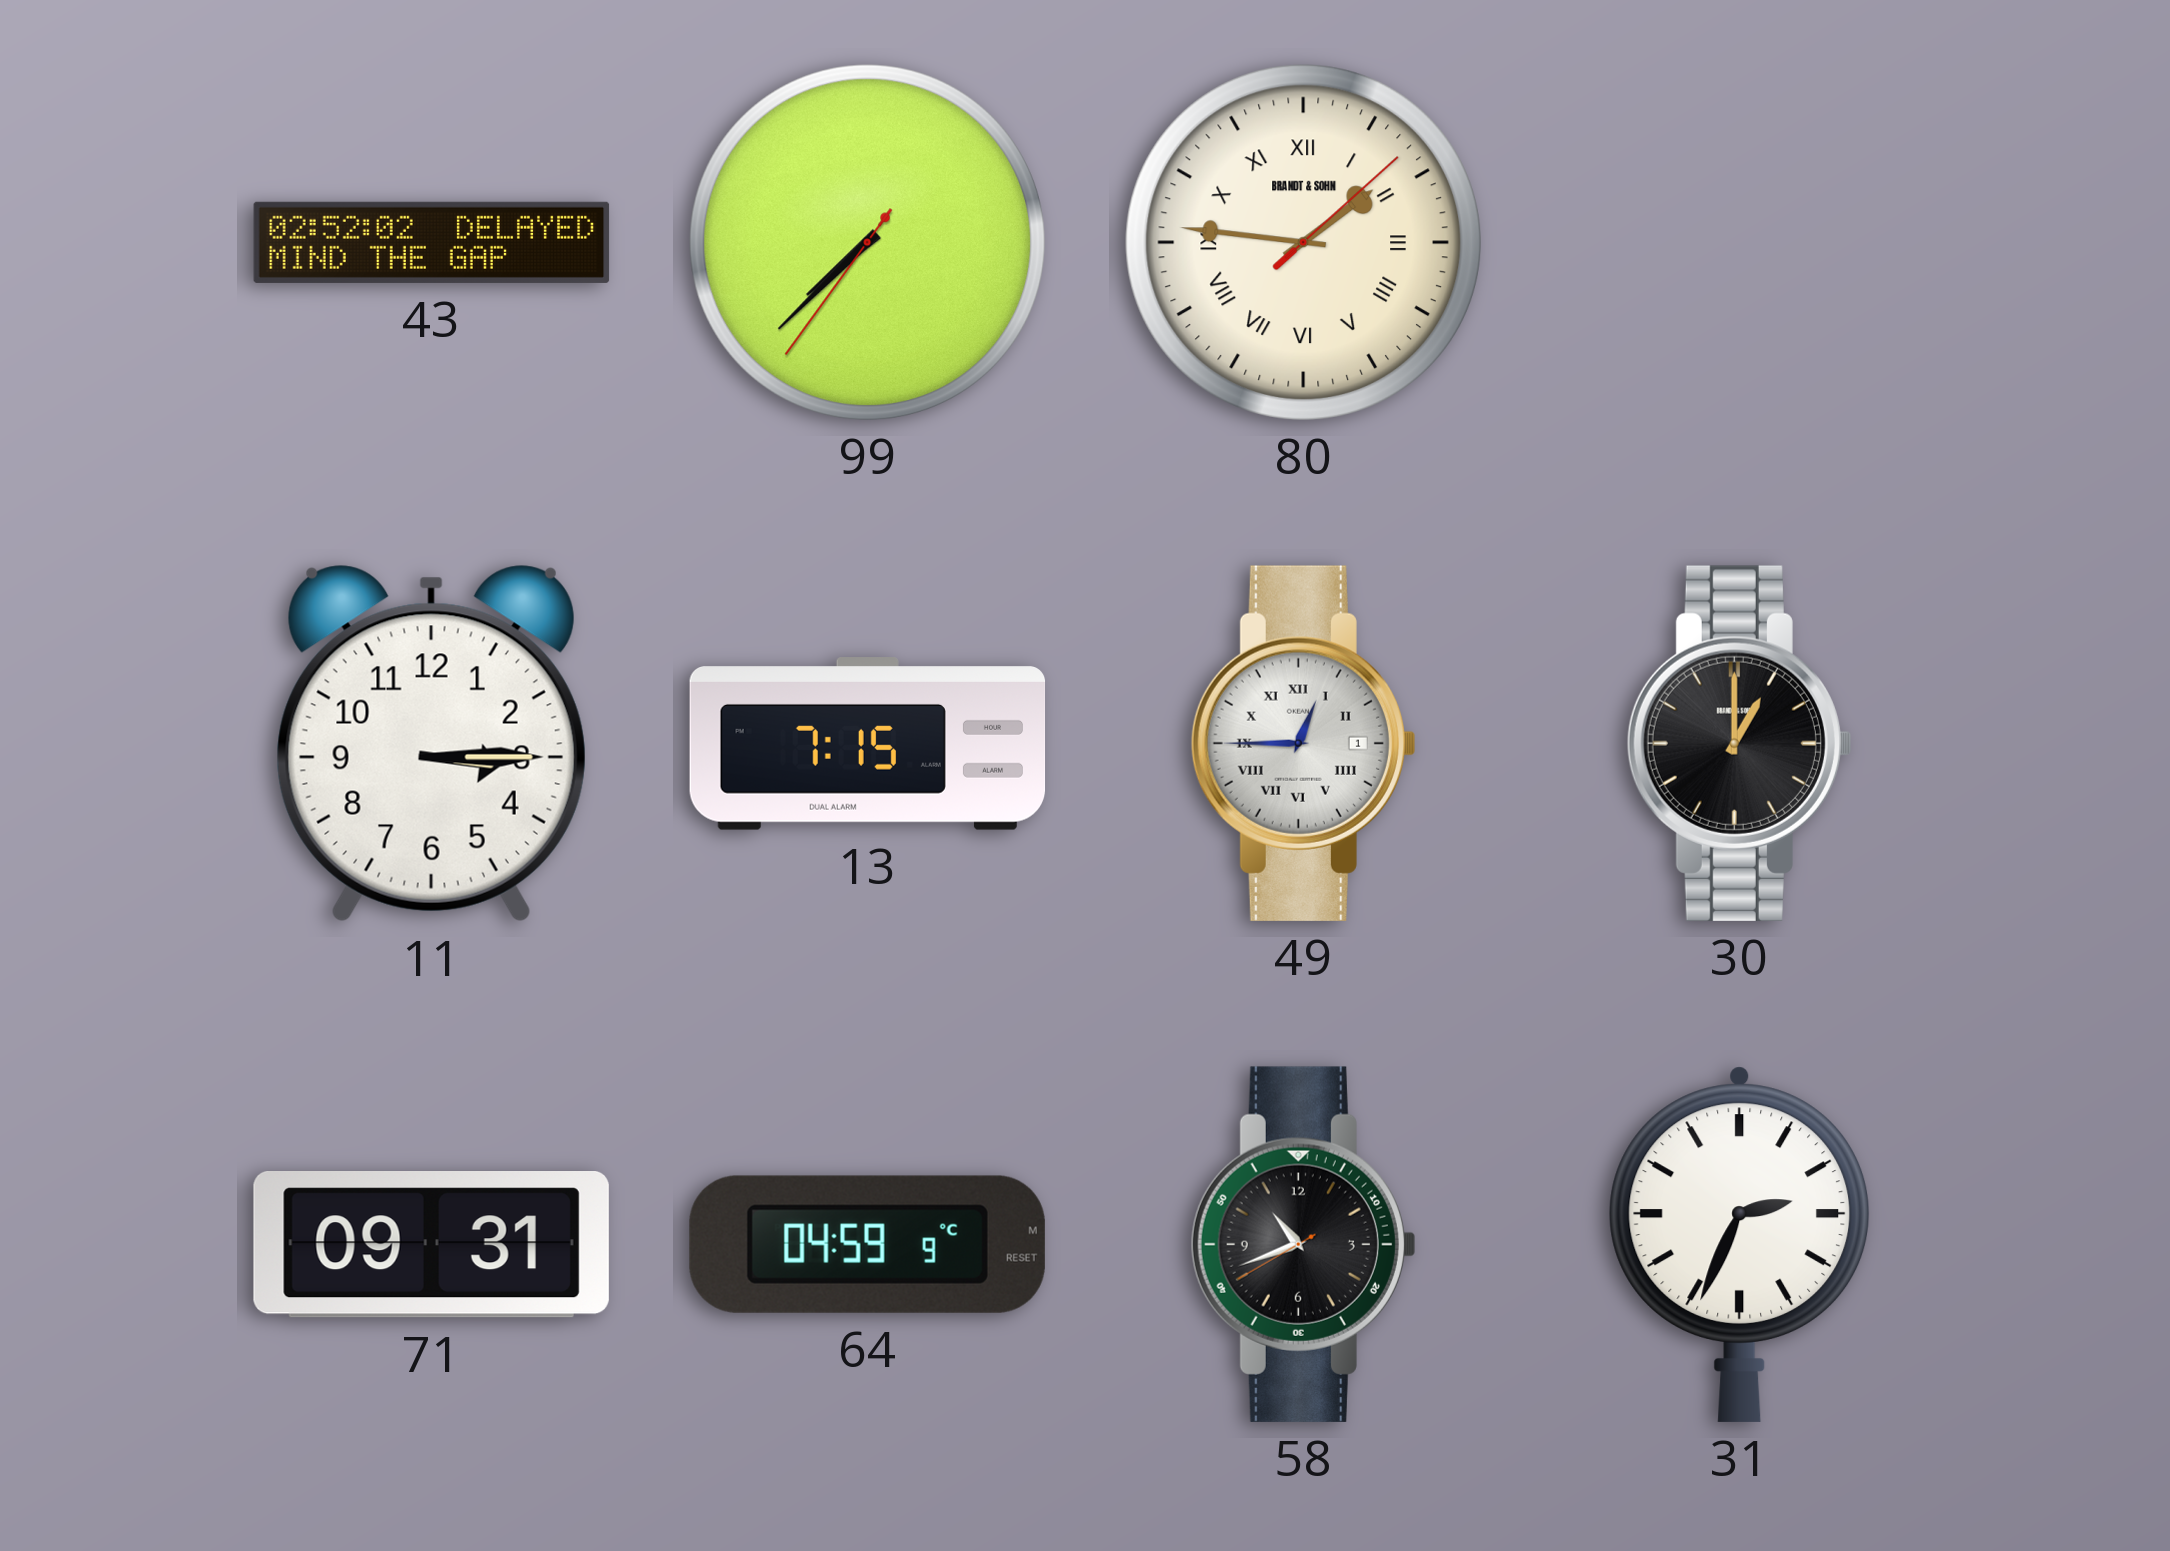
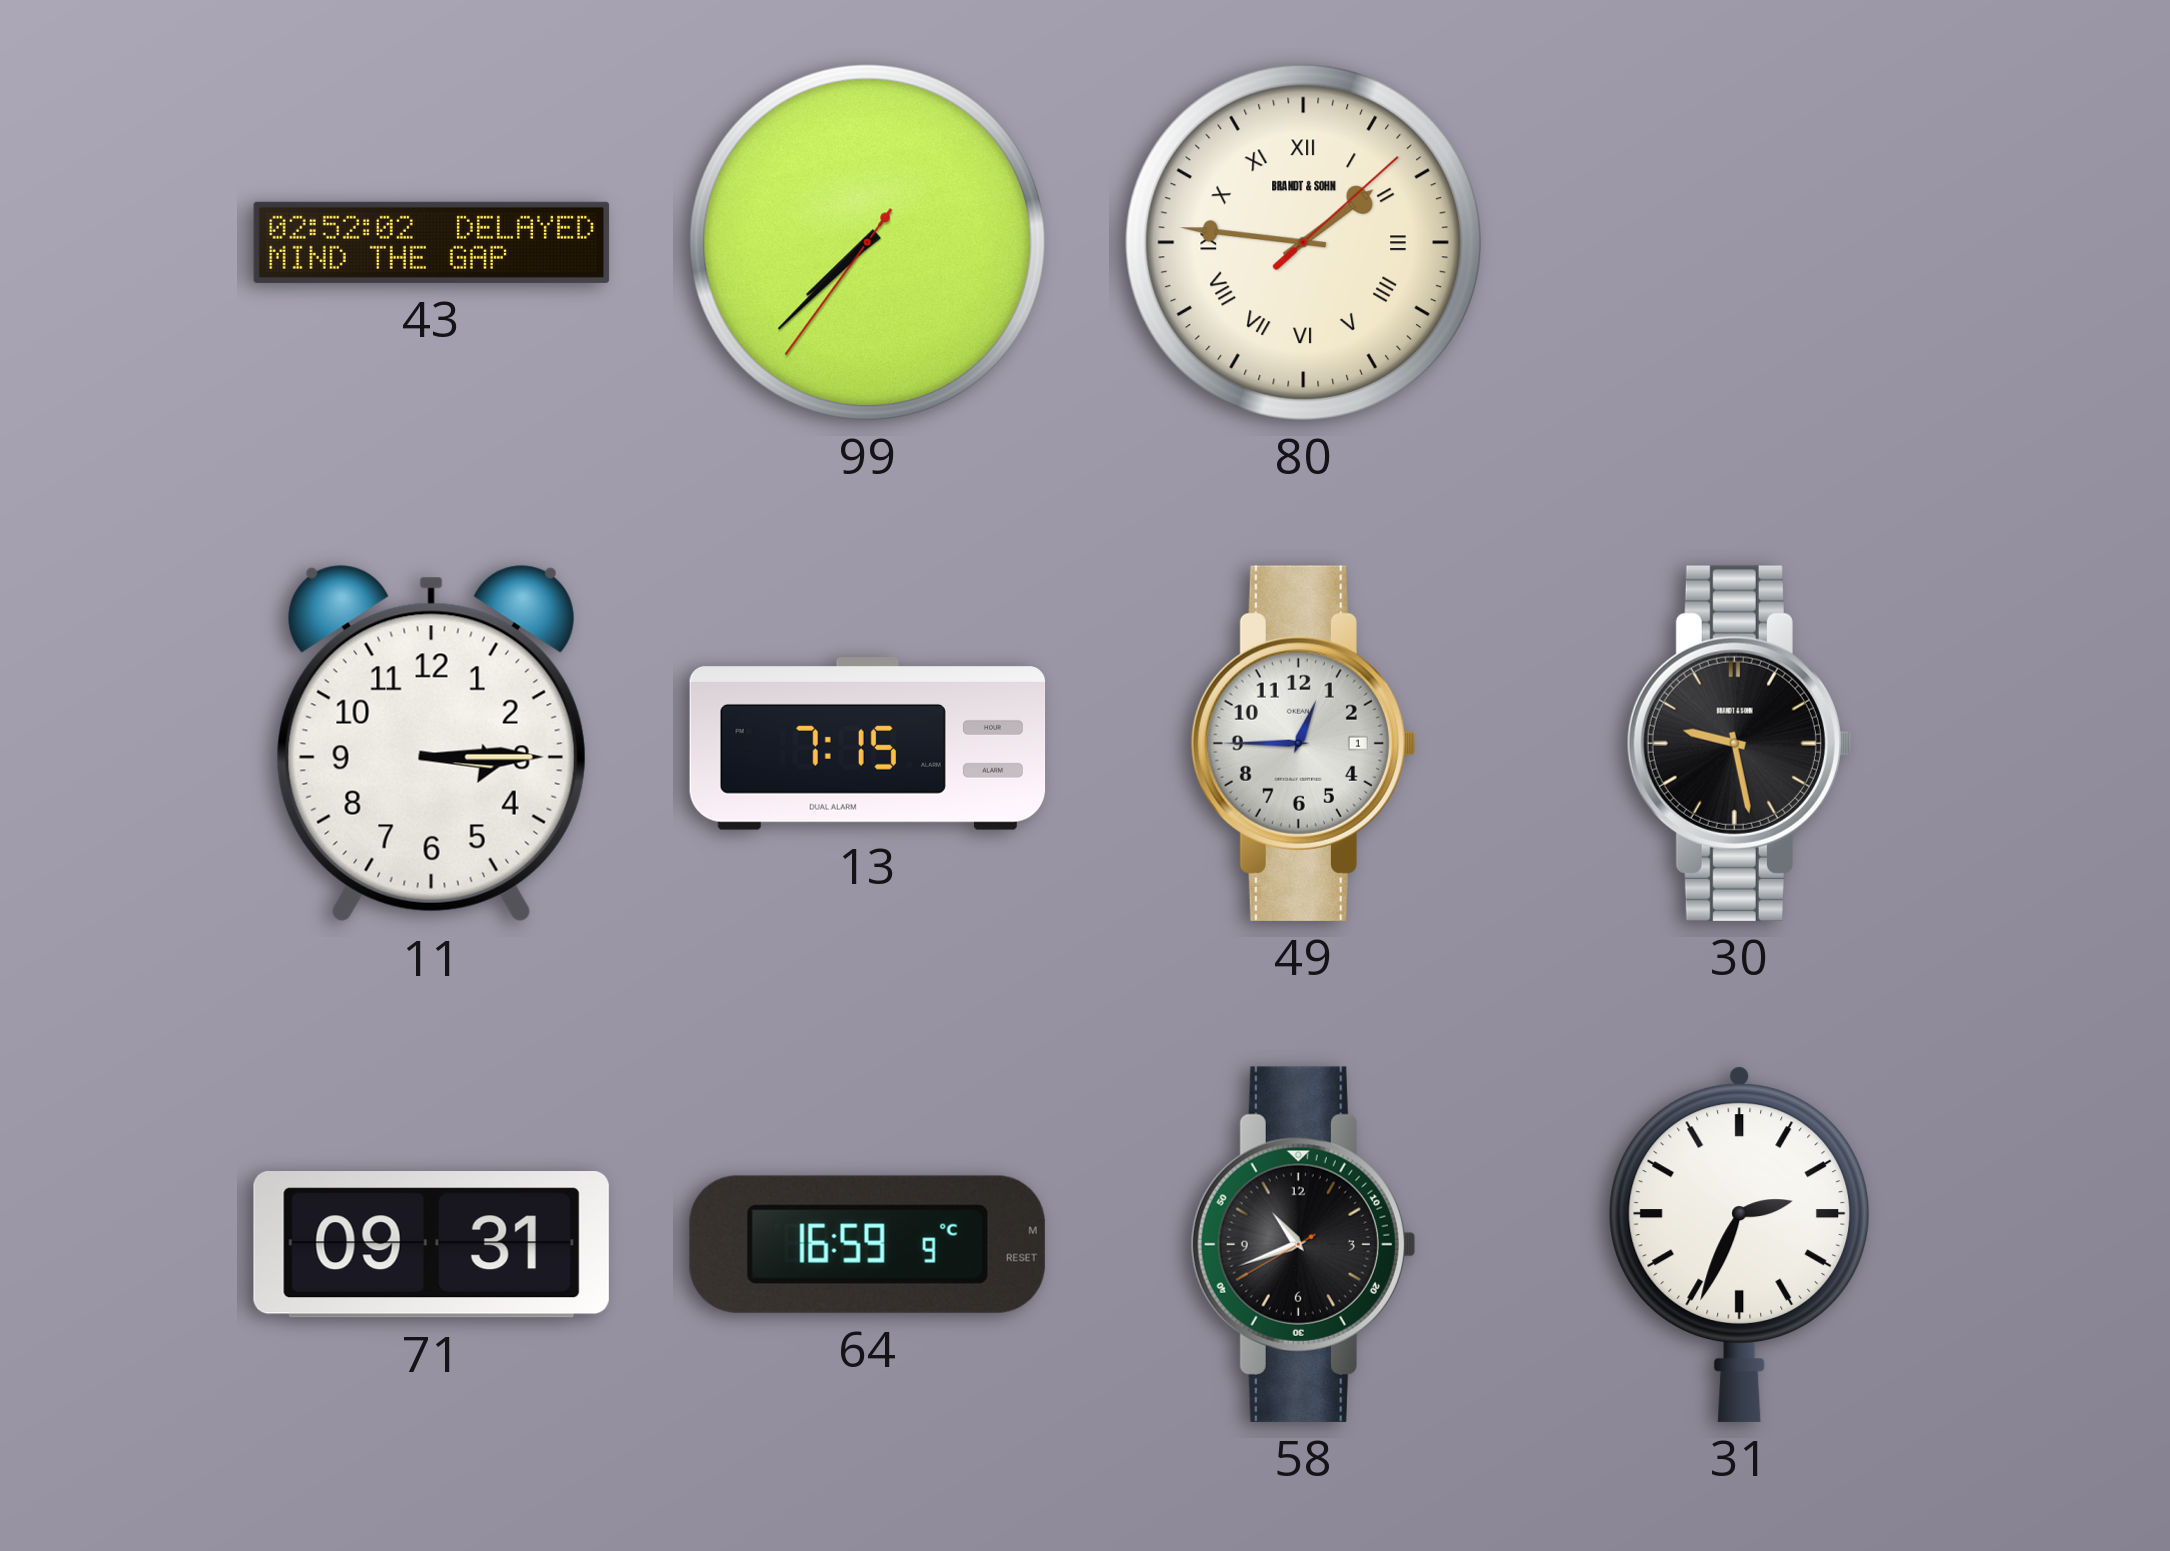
49 numerals: Roman -> Arabic
30: 1:00 -> 9:28
64: 04:59 -> 16:59
